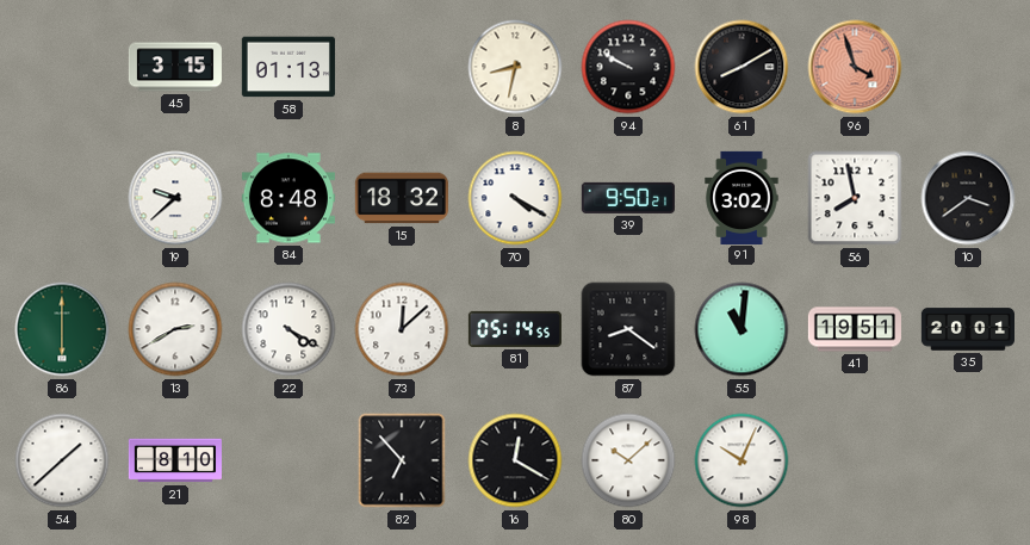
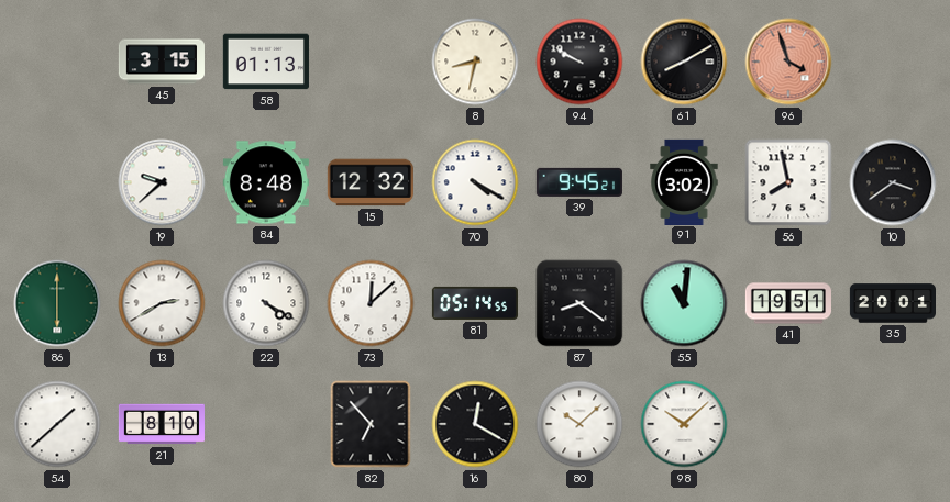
15: 18:32 -> 12:32
39: 9:50 -> 9:45
98: 10:04 -> 10:08
